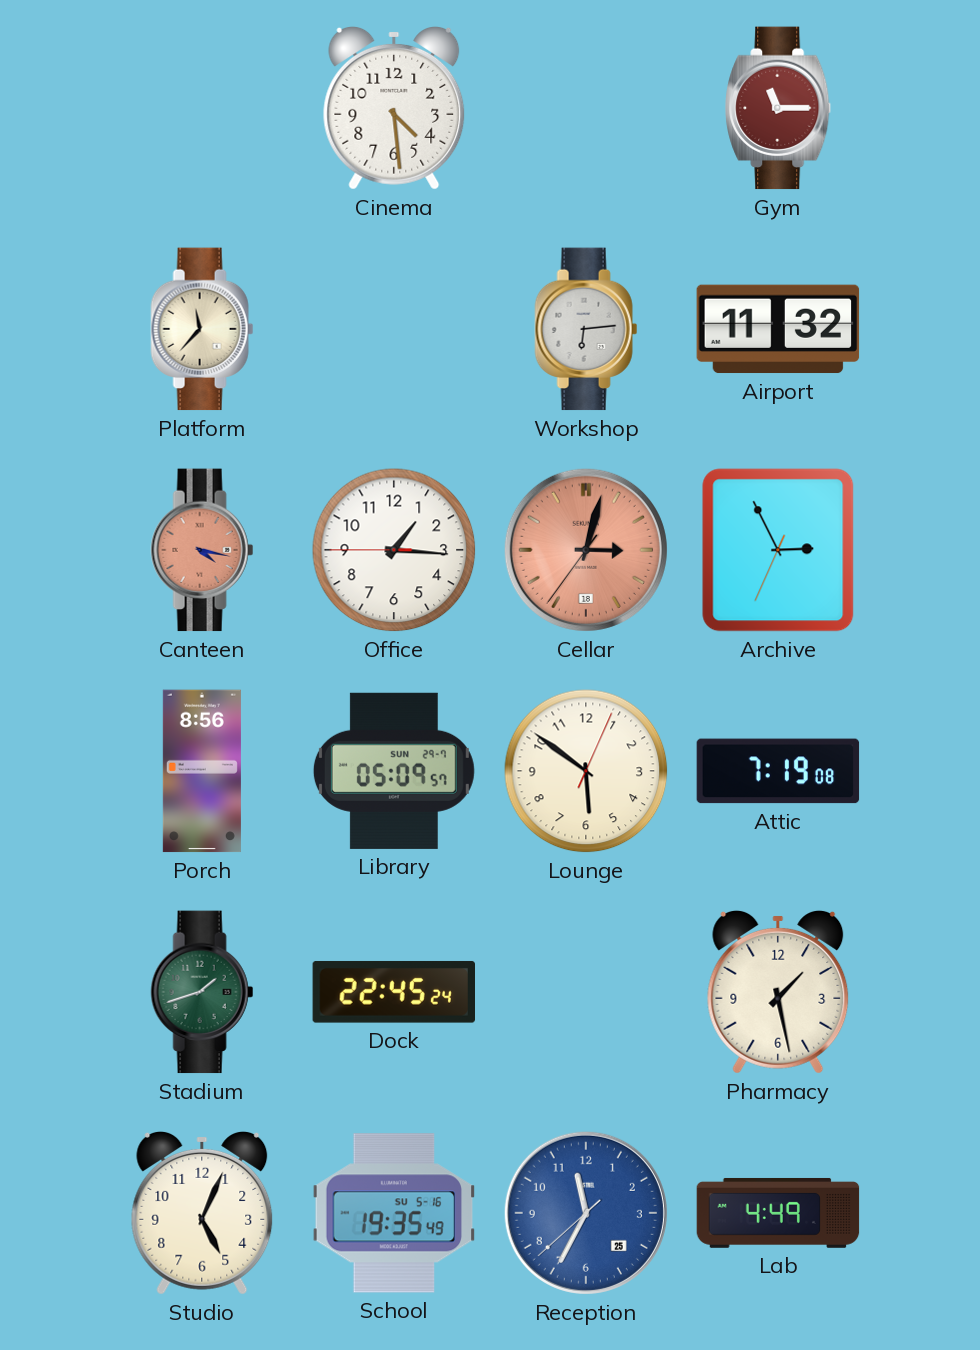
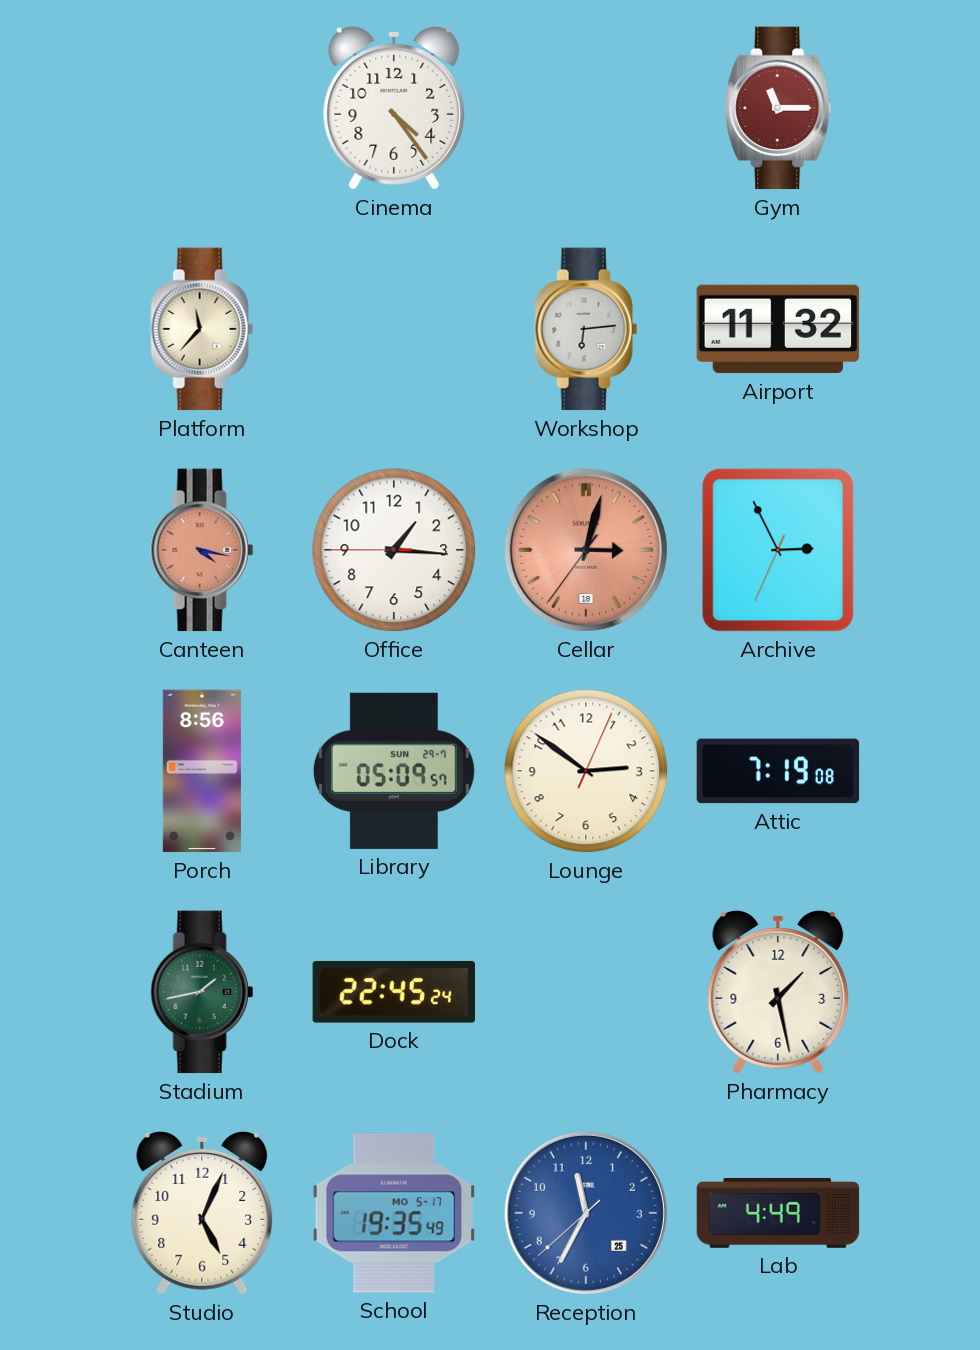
Cinema: 4:29 -> 4:24
Lounge: 5:51 -> 2:51
Stadium: 1:42 -> 1:43
School date: SU 5-16 -> MO 5-17
